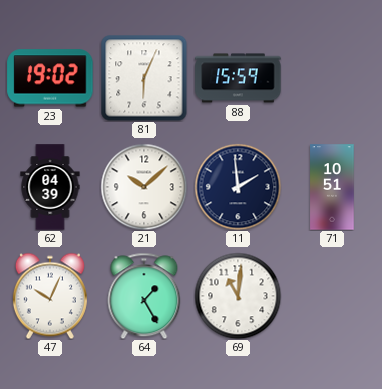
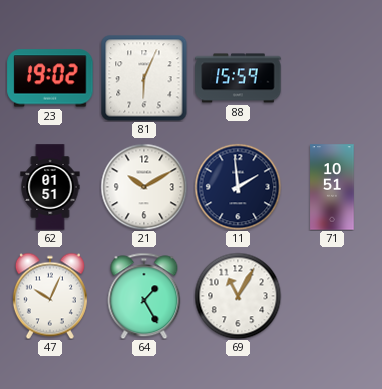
62: 04:39 -> 01:51
21: 10:08 -> 10:10
69: 11:01 -> 11:05
